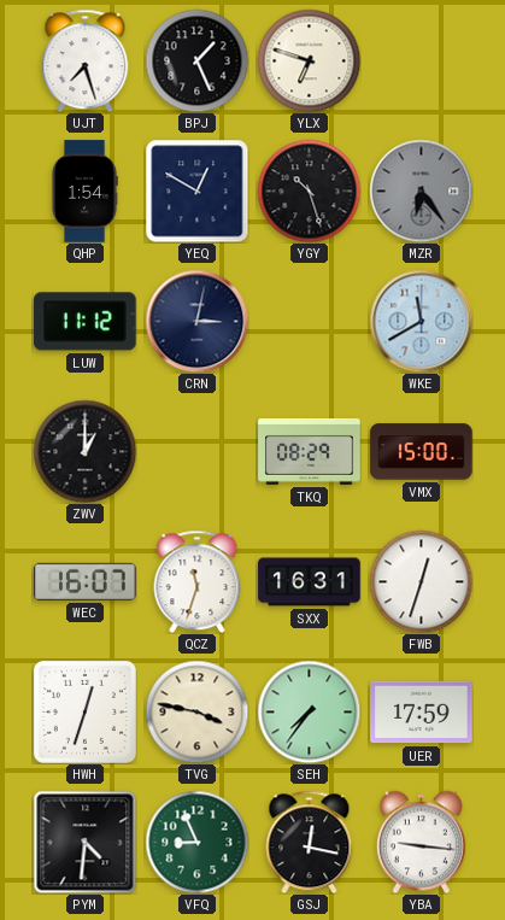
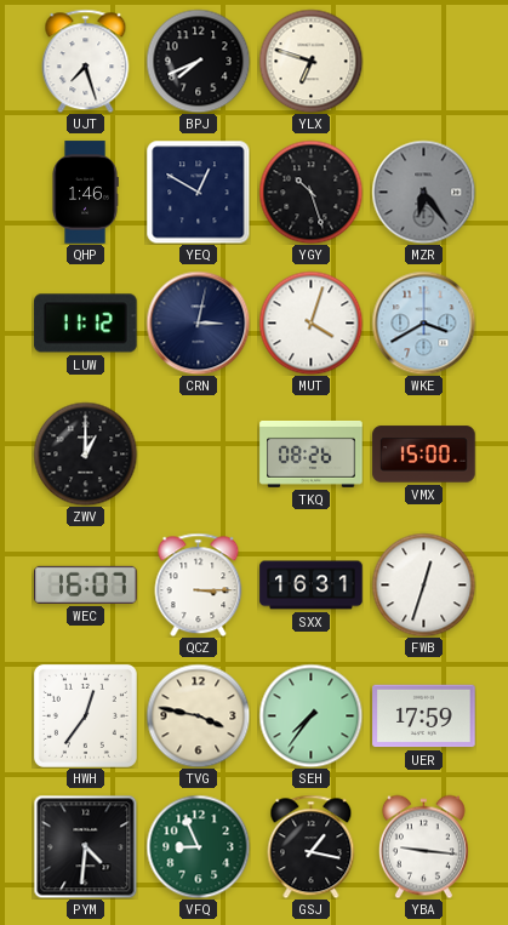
BPJ: 1:26 -> 7:41
QHP: 1:54 -> 1:46
MUT: none -> 4:03
WKE: 11:40 -> 3:40
TKQ: 08:29 -> 08:26
QCZ: 11:33 -> 3:15
HWH: 12:33 -> 12:36
GSJ: 12:17 -> 1:17
